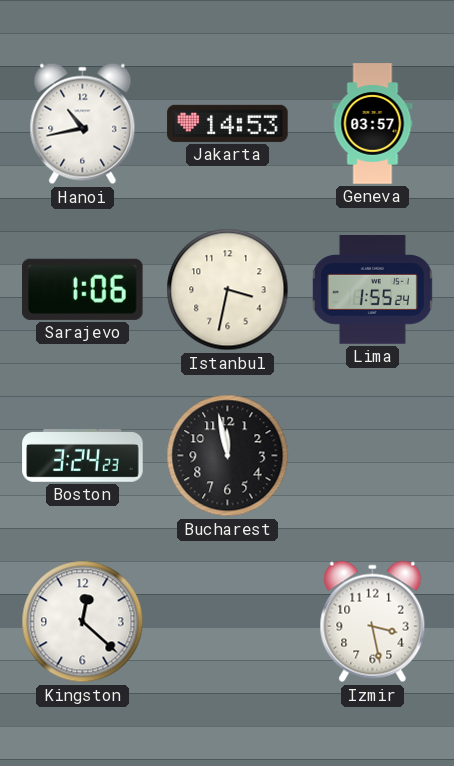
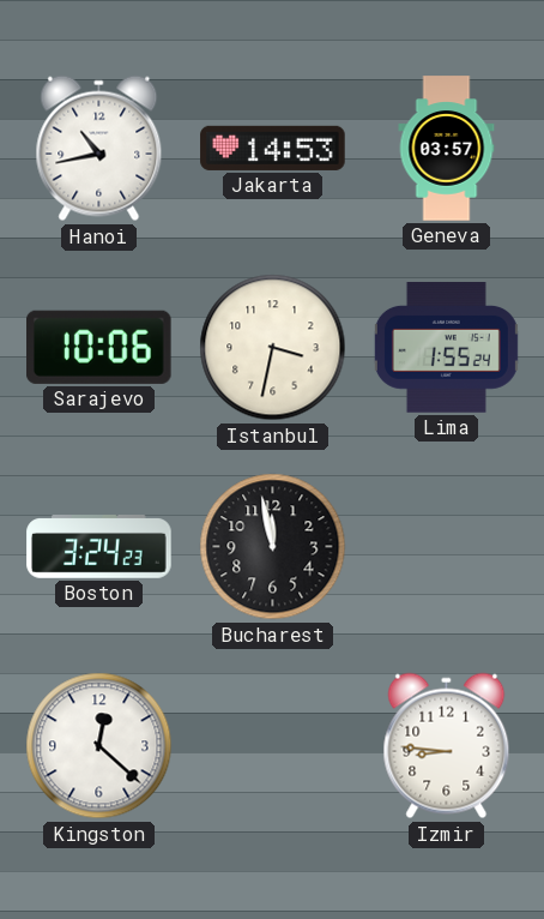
Sarajevo: 1:06 -> 10:06
Izmir: 3:28 -> 8:46
